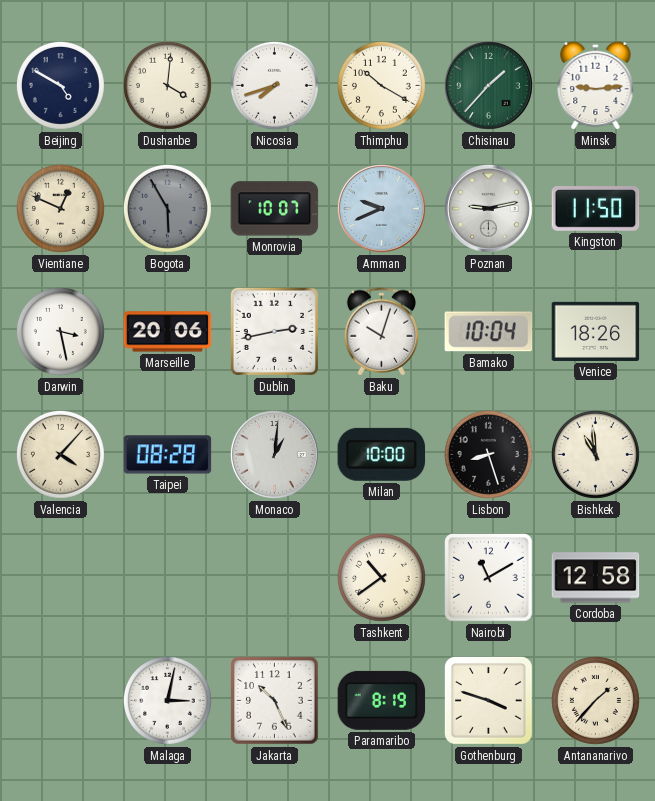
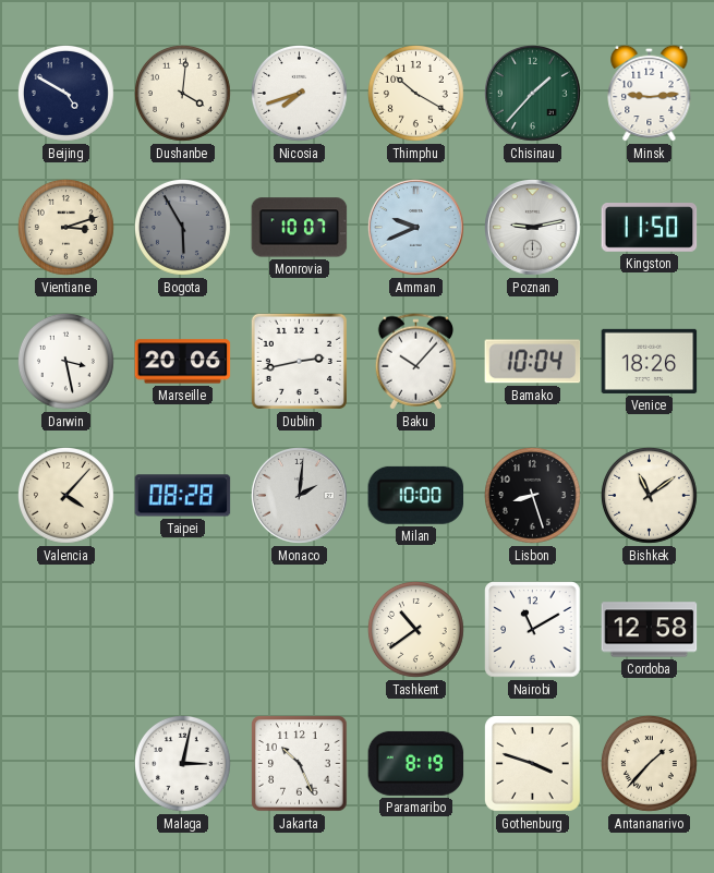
Vientiane: 12:49 -> 3:12
Baku: 10:03 -> 10:07
Monaco: 1:01 -> 2:01
Bishkek: 10:59 -> 11:09
